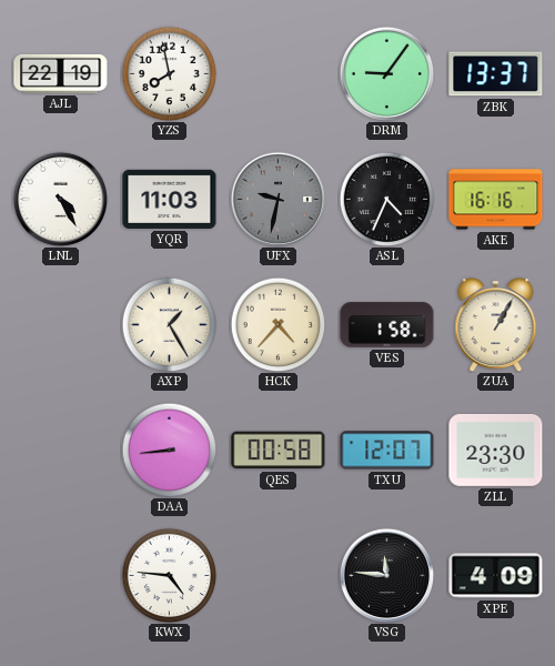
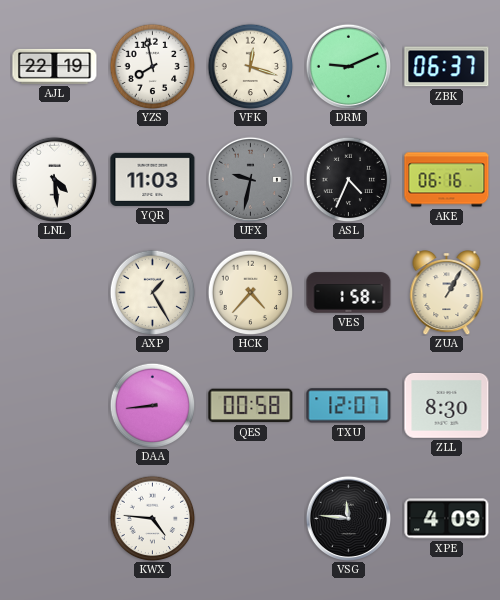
VFK: none -> 12:18
DRM: 9:06 -> 9:11
ZBK: 13:37 -> 06:37
LNL: 4:25 -> 4:29
AKE: 16:16 -> 06:16
ZLL: 23:30 -> 8:30
